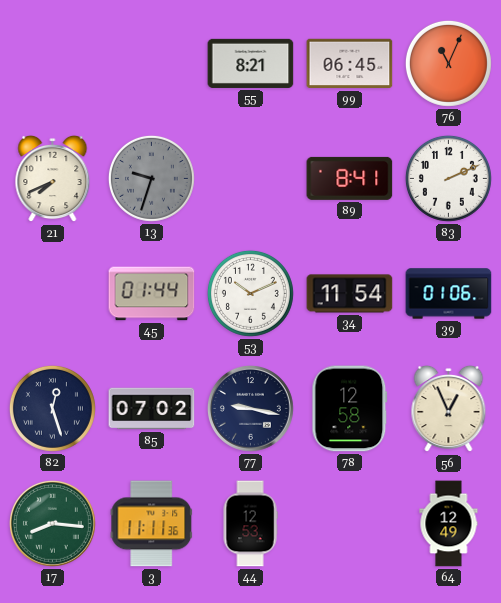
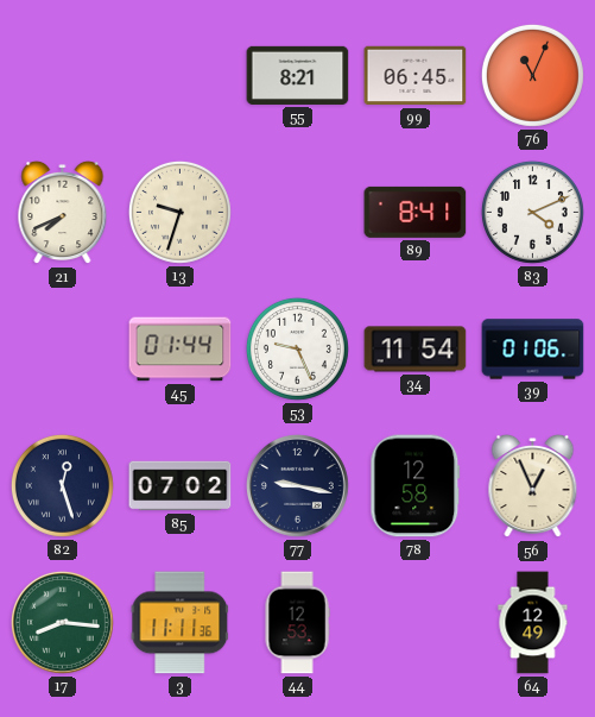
13 dial: grey -> cream
83: 2:11 -> 4:11
53: 10:11 -> 9:26
